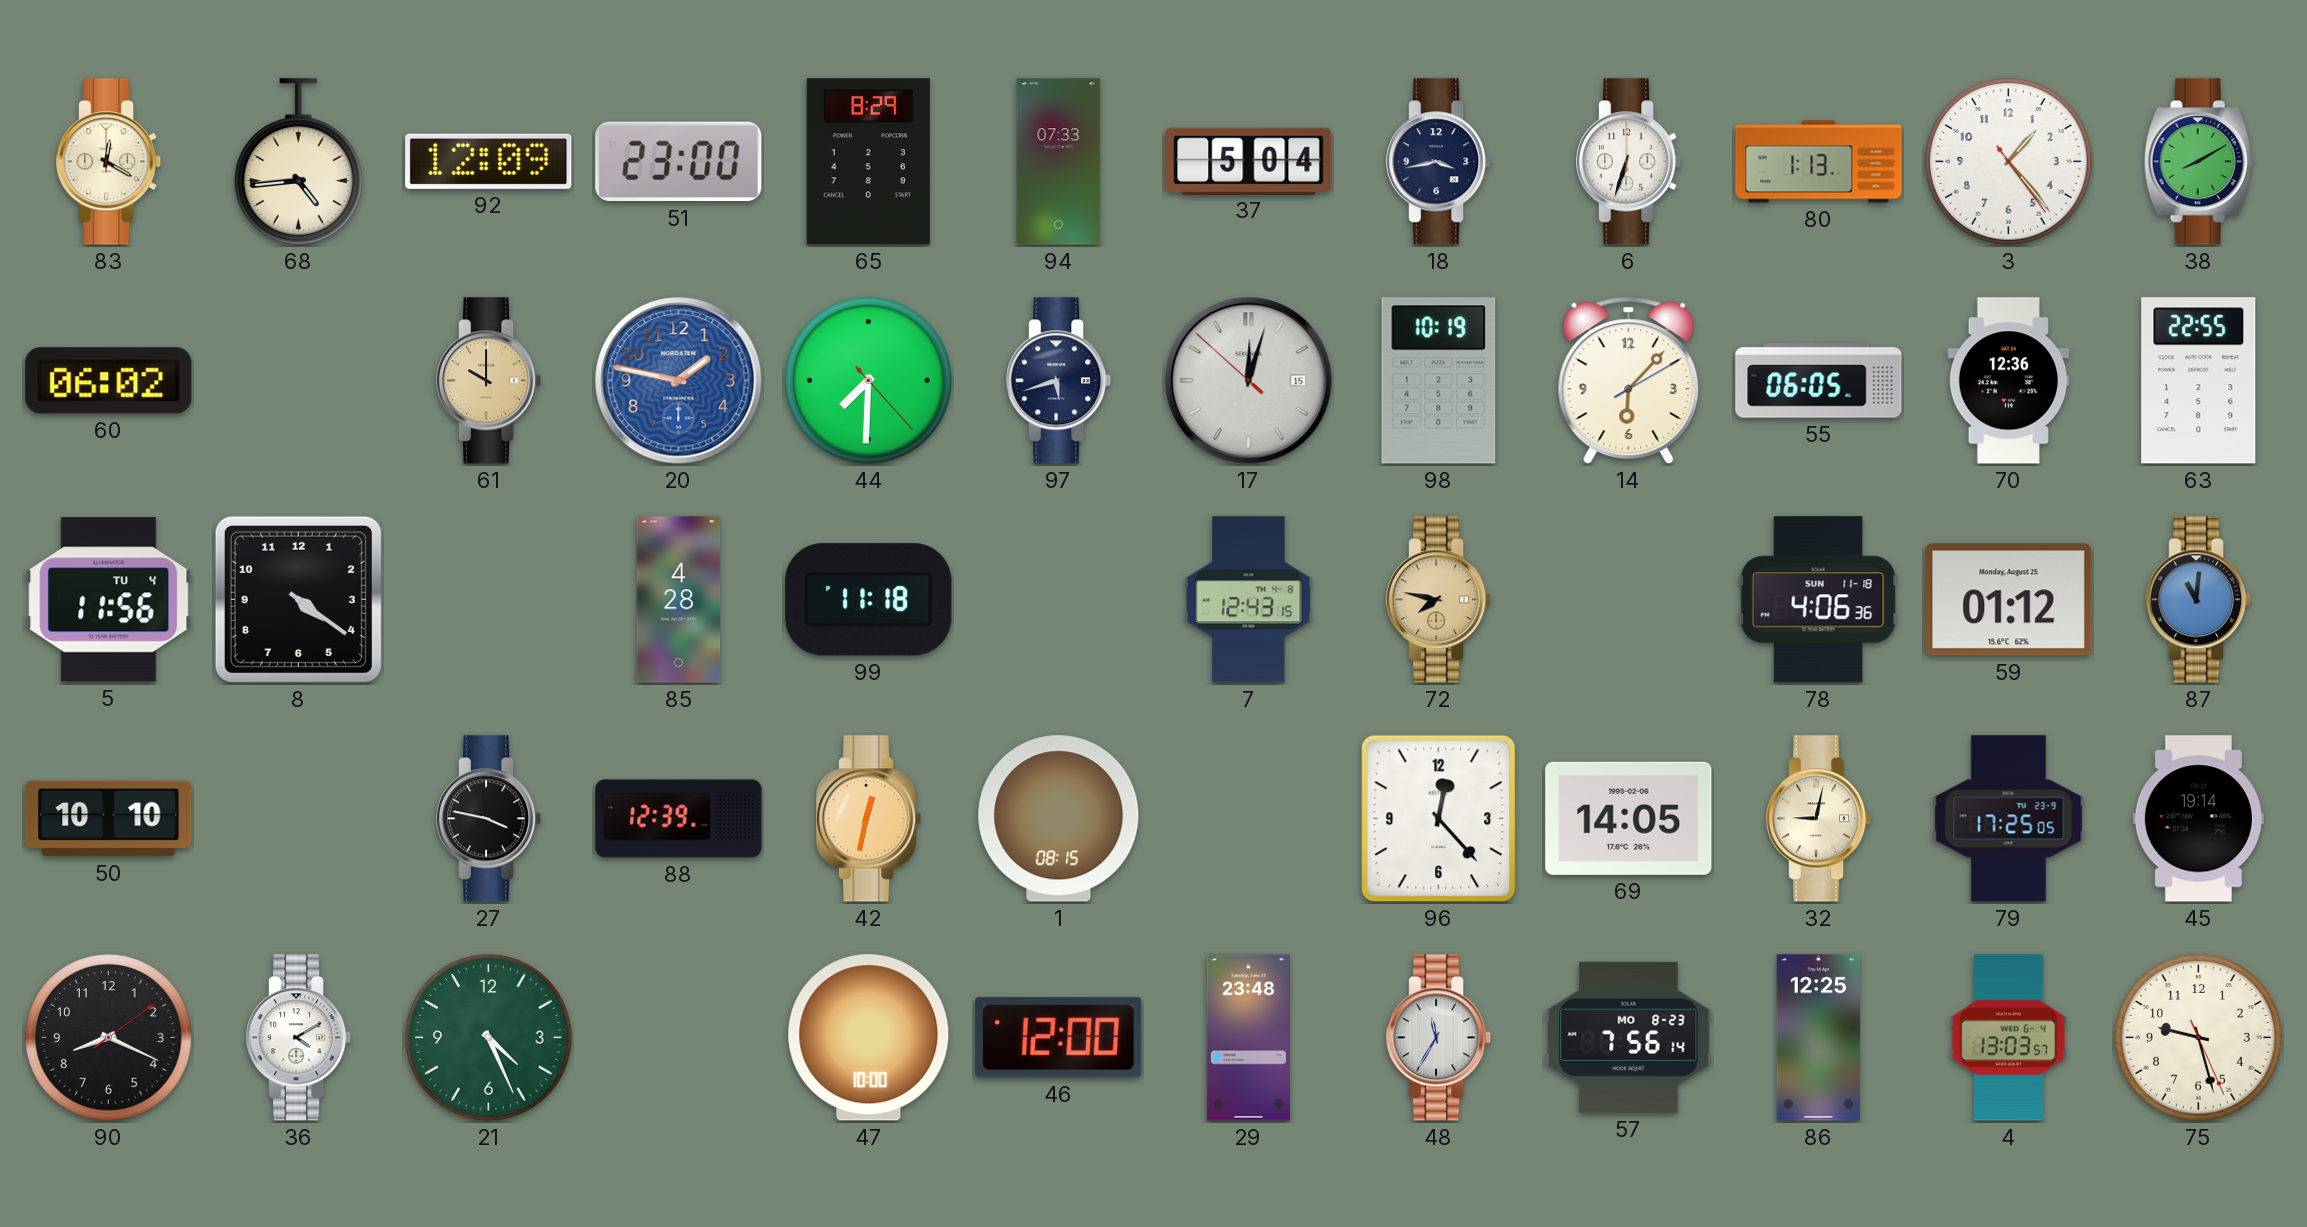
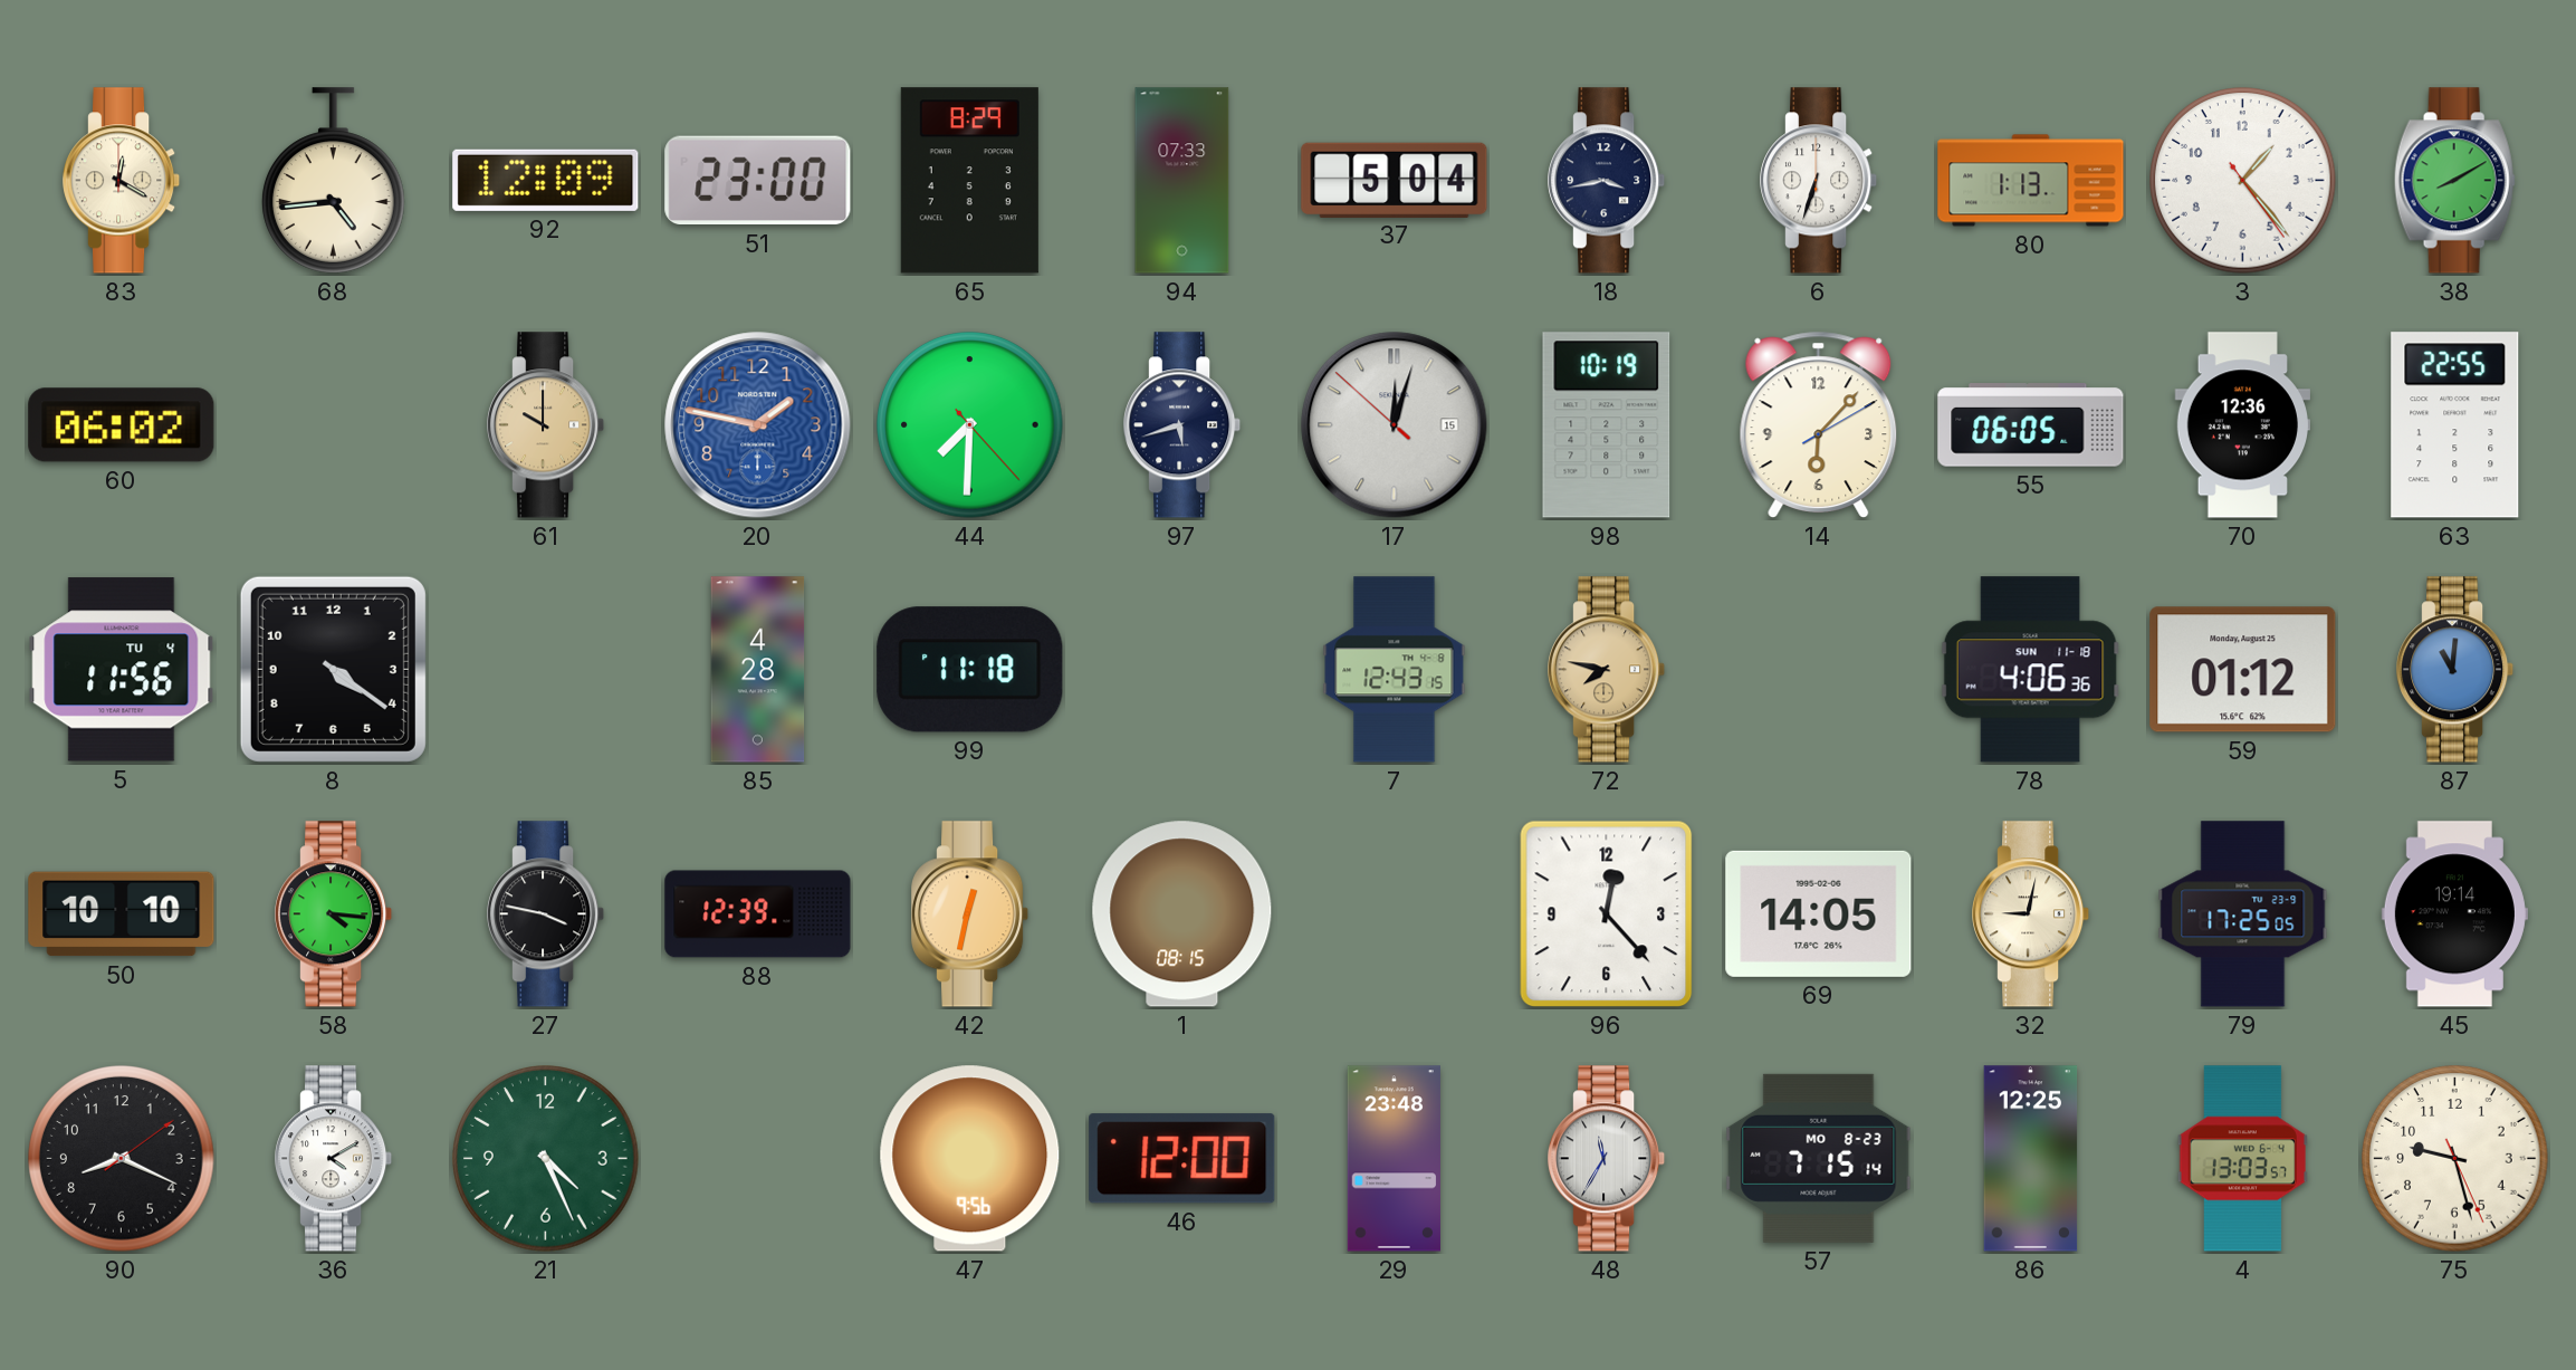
58: none -> 4:16
47: 10:00 -> 9:56
57: 7:56 -> 7:15
